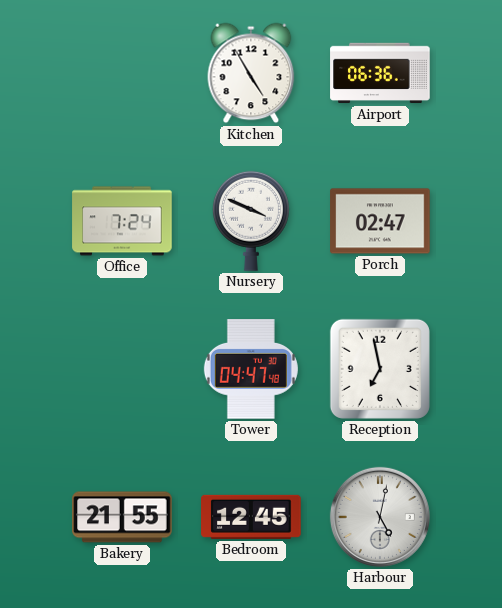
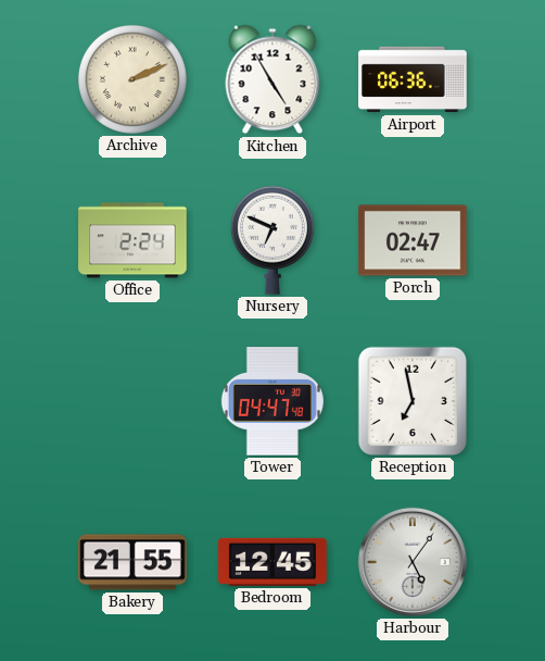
Archive: none -> 2:11
Office: 7:24 -> 2:24
Nursery: 3:49 -> 6:49
Harbour: 5:02 -> 5:06
